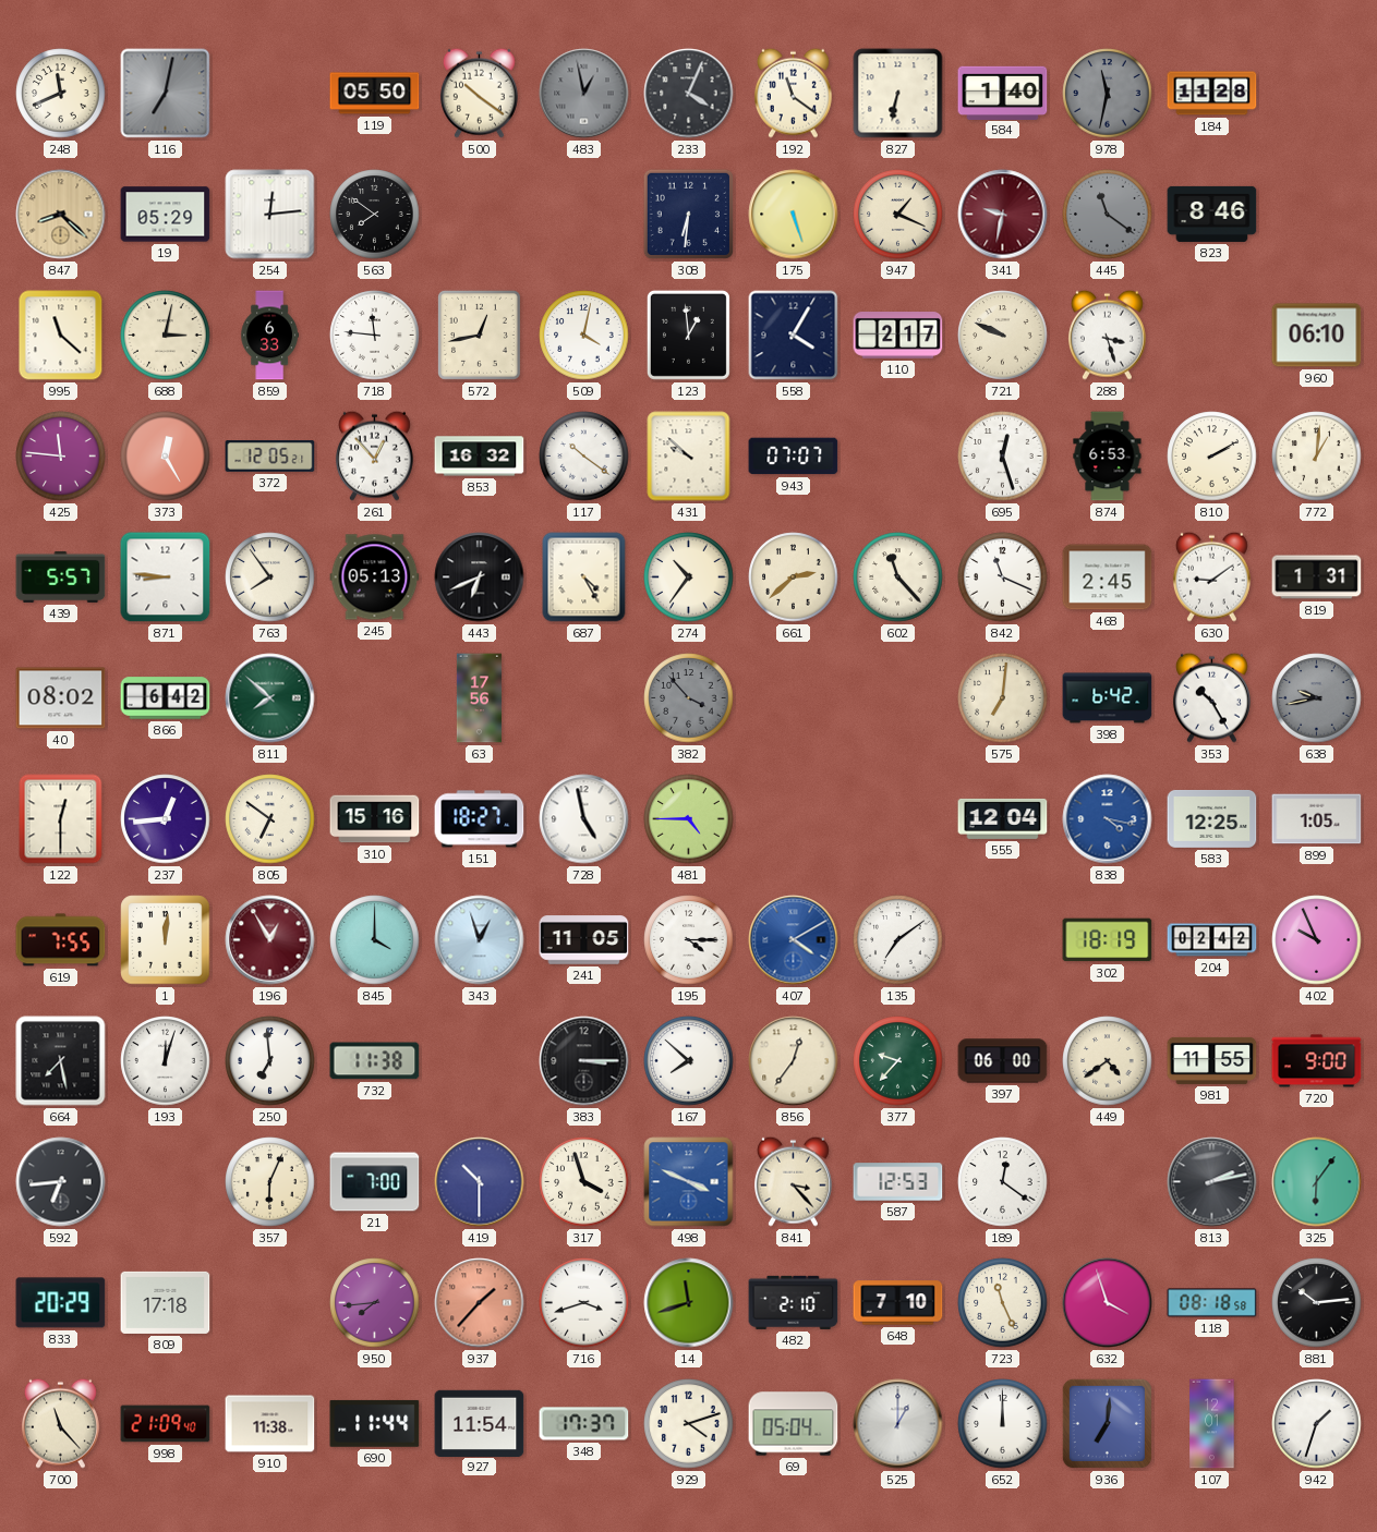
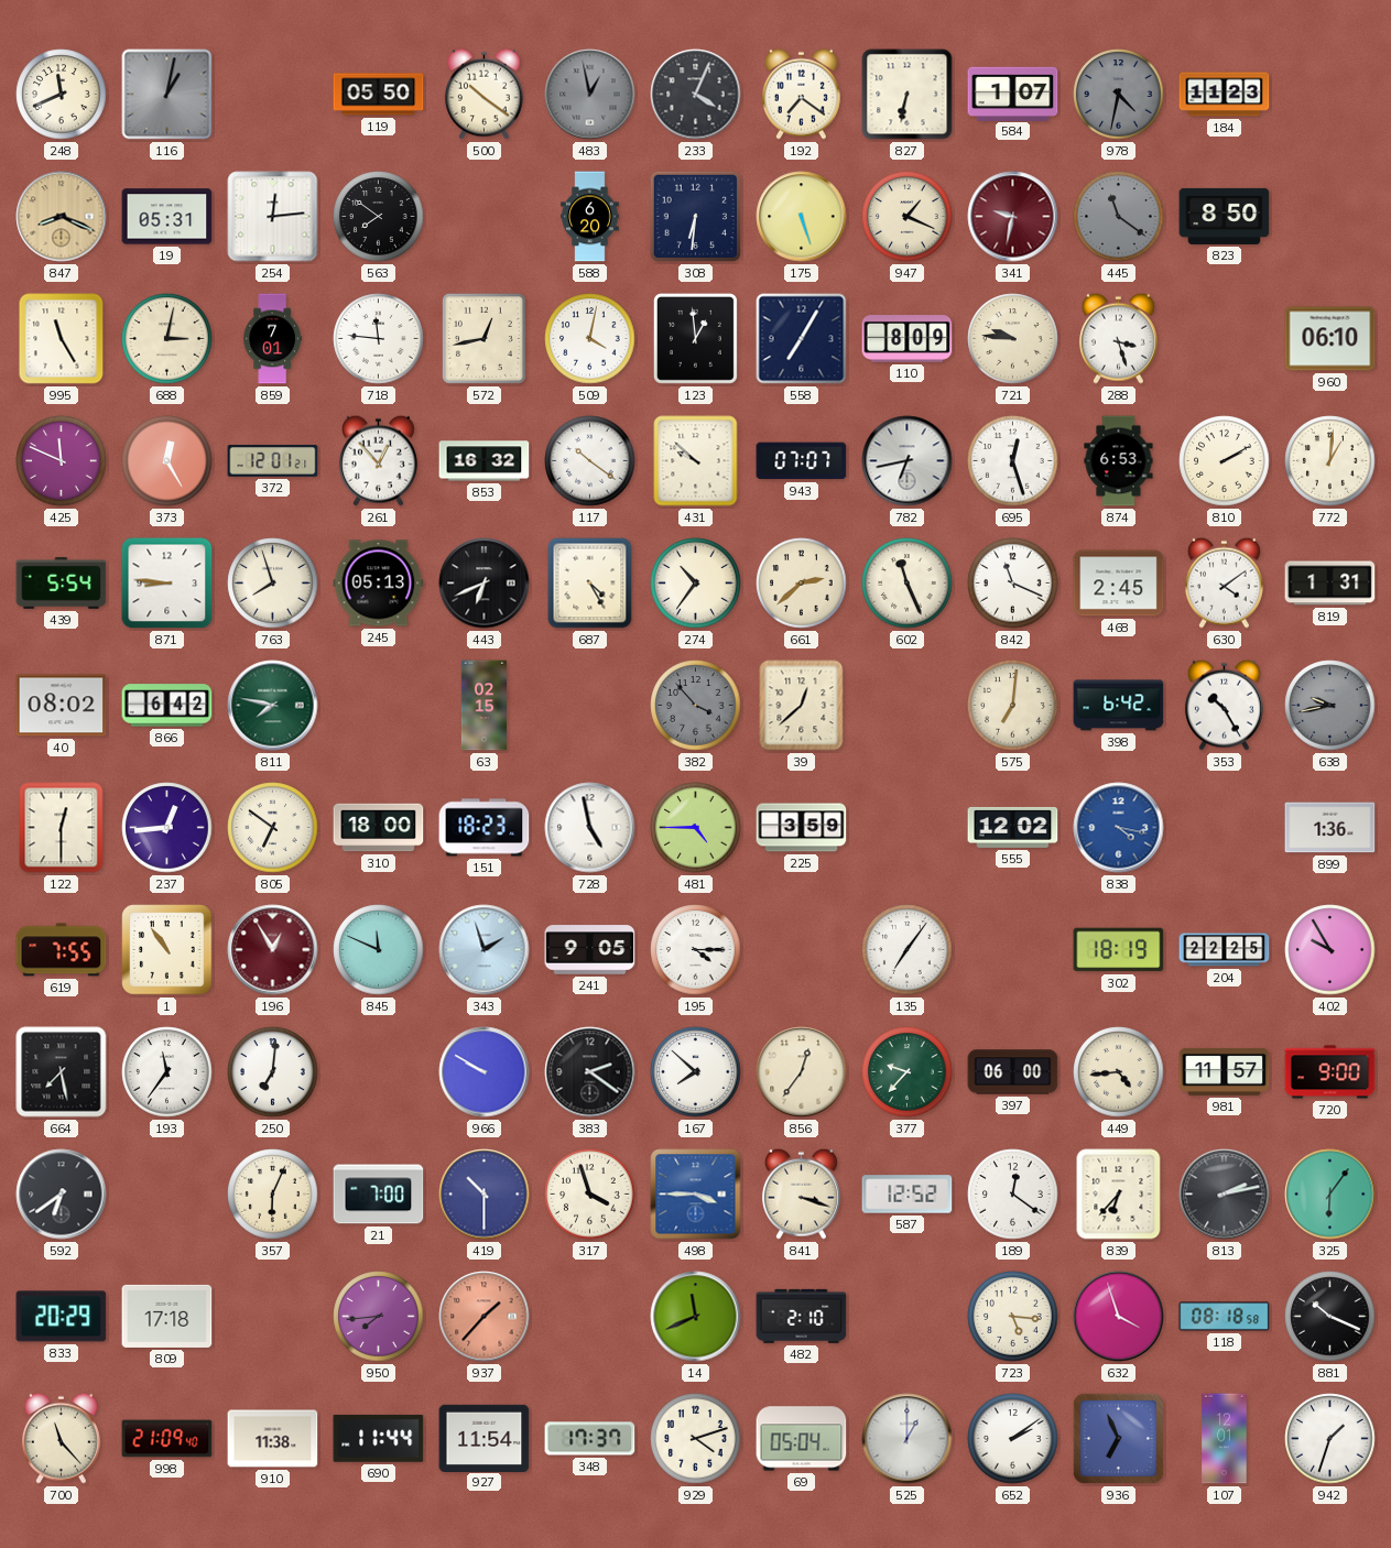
116: 7:02 -> 1:02
192: 11:21 -> 7:21
584: 1:40 -> 1:07
978: 11:32 -> 4:32
184: 11:28 -> 11:23
847: 8:22 -> 8:19
19: 05:29 -> 05:31
588: none -> 6:20
823: 8:46 -> 8:50
995: 11:22 -> 11:25
859: 6:33 -> 7:01
558: 4:05 -> 7:05
110: 2:17 -> 8:09
721: 9:49 -> 9:46
425: 11:46 -> 11:49
372: 12:05 -> 12:01
782: none -> 6:43
439: 5:57 -> 5:54
763: 7:54 -> 7:57
602: 11:23 -> 11:26
630: 9:09 -> 4:09
811: 7:52 -> 7:47
63: 17:56 -> 02:15
39: none -> 12:38
310: 15:16 -> 18:00
151: 18:27 -> 18:23
225: none -> 3:59
555: 12:04 -> 12:02
583: 12:25 -> none
899: 1:05 -> 1:36
1: 12:01 -> 10:54
845: 4:00 -> 11:49
343: 12:57 -> 1:57
241: 11:05 -> 9:05
407: 4:10 -> none
135: 7:09 -> 7:06
204: 02:42 -> 22:25
402: 9:56 -> 9:55
193: 12:03 -> 11:36
250: 6:59 -> 7:01
732: 11:38 -> none
966: none -> 9:50
383: 3:15 -> 2:21
449: 4:39 -> 4:44
981: 11:55 -> 11:57
592: 6:44 -> 6:39
498: 3:49 -> 3:45
841: 3:23 -> 3:18
587: 12:53 -> 12:52
839: none -> 6:37
716: 3:42 -> none
14: 11:42 -> 11:41
648: 7:10 -> none
723: 11:26 -> 5:16
881: 10:14 -> 10:19
652: 12:00 -> 2:09
936: 7:01 -> 6:56
